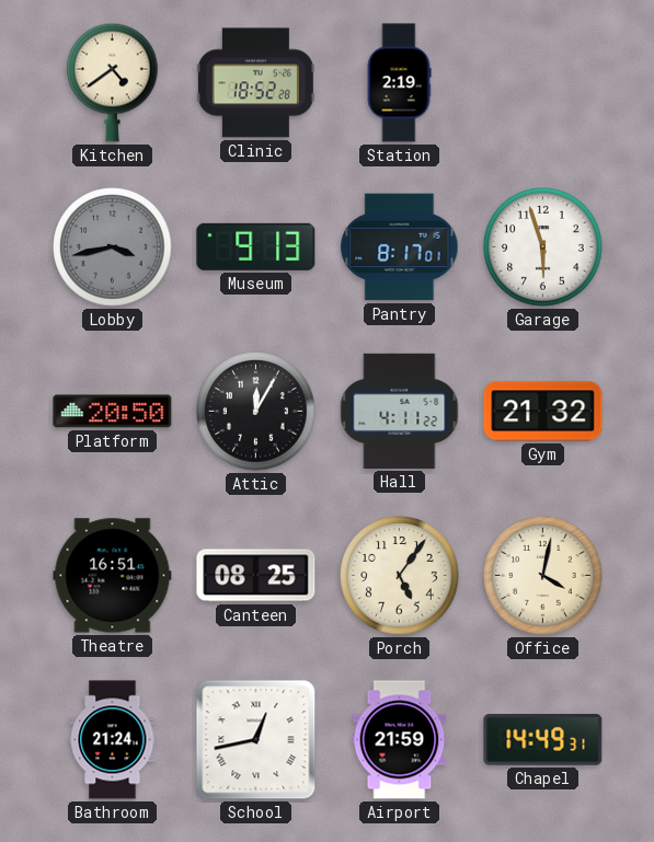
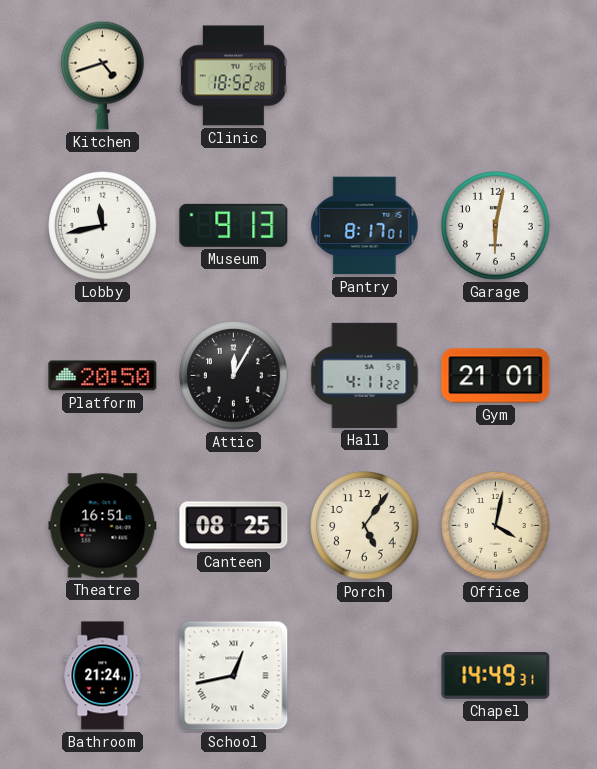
Kitchen: 4:39 -> 4:42
Station: 2:19 -> none
Lobby: 3:43 -> 11:43
Lobby dial: grey -> white
Garage: 5:57 -> 6:02
Gym: 21:32 -> 21:01
Airport: 21:59 -> none
